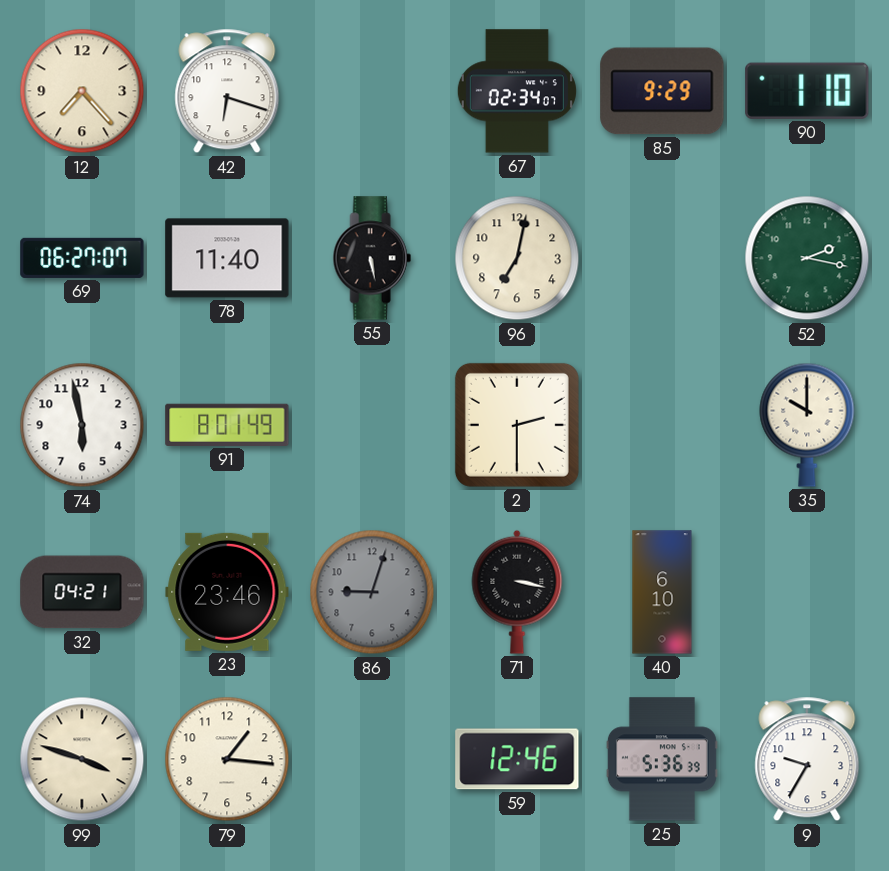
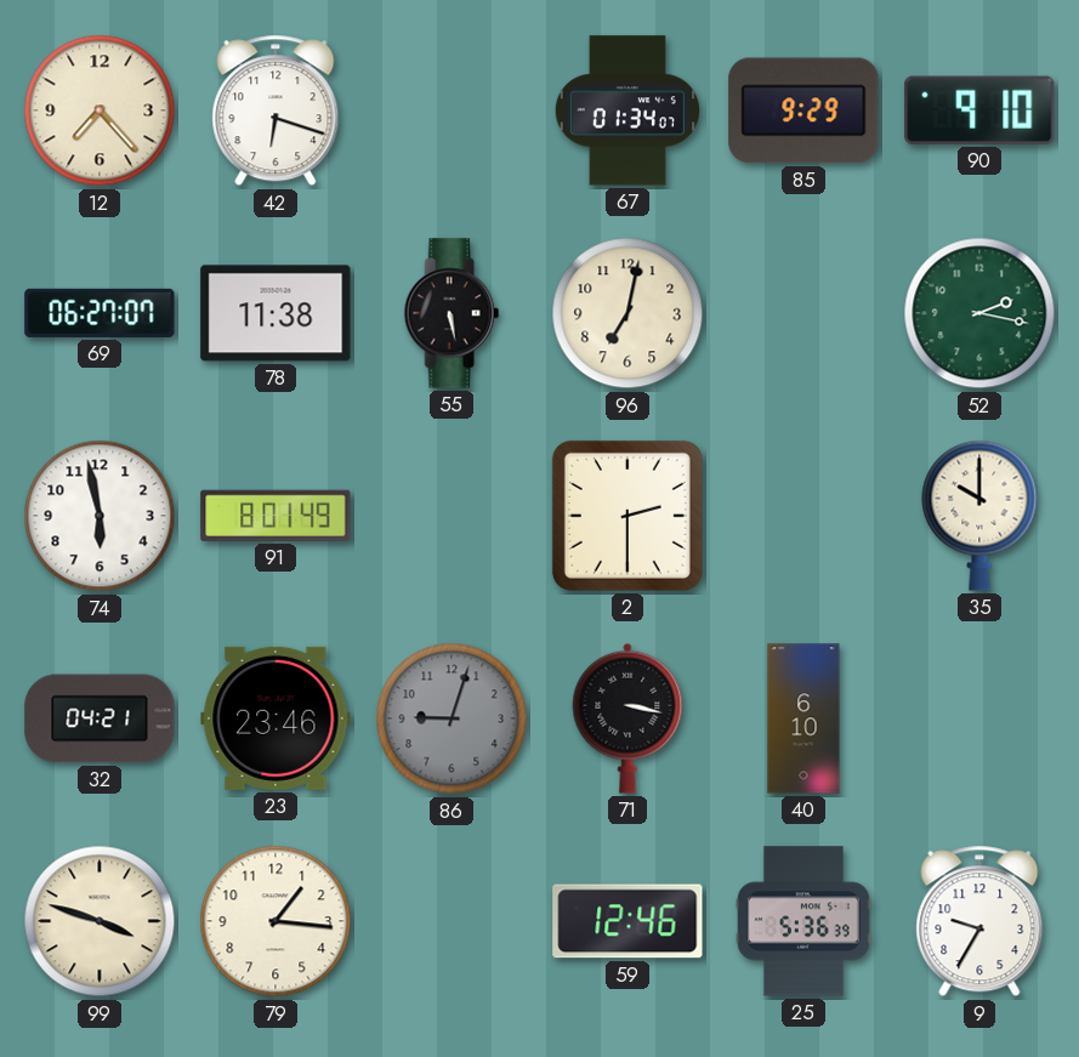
67: 02:34 -> 01:34
90: 1:10 -> 9:10
78: 11:40 -> 11:38
